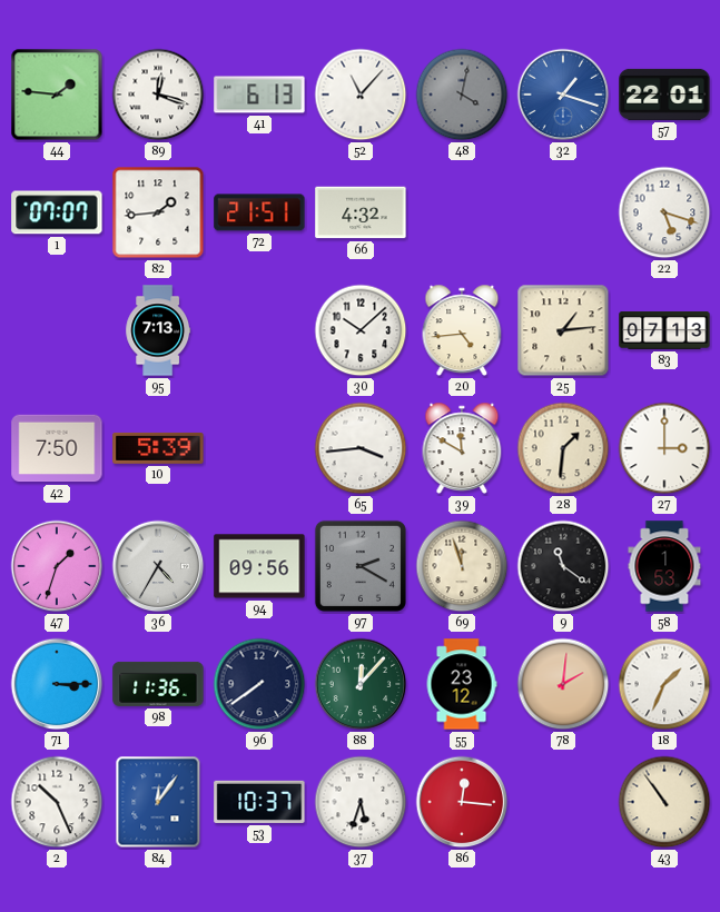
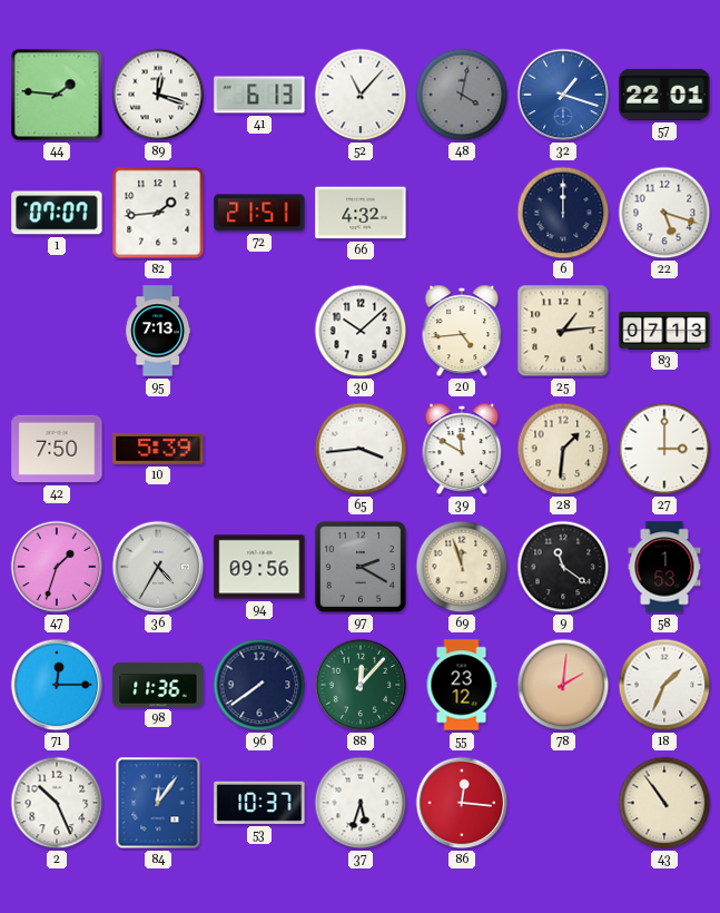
6: none -> 12:00
71: 3:15 -> 12:15
